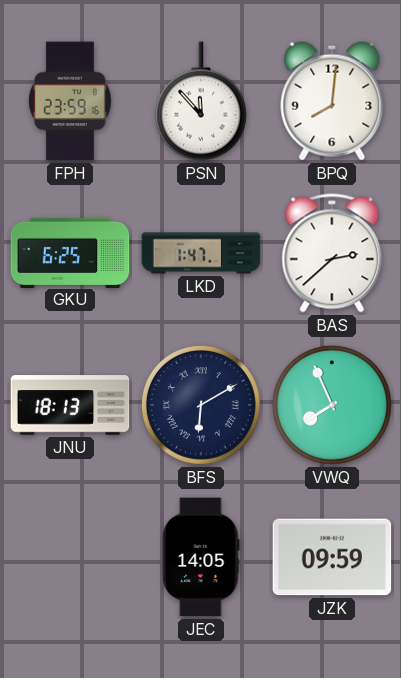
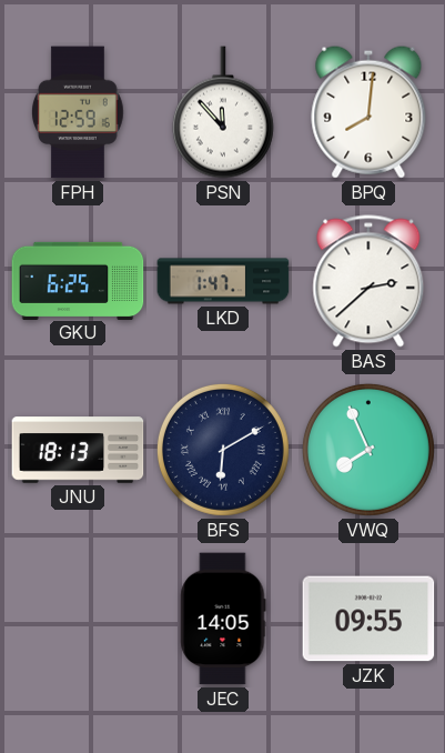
FPH: 23:59 -> 12:59
JZK: 09:59 -> 09:55
